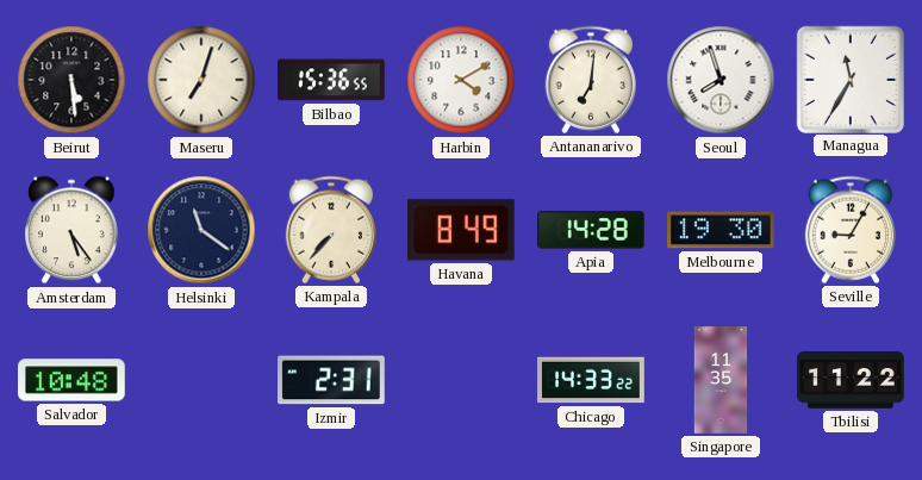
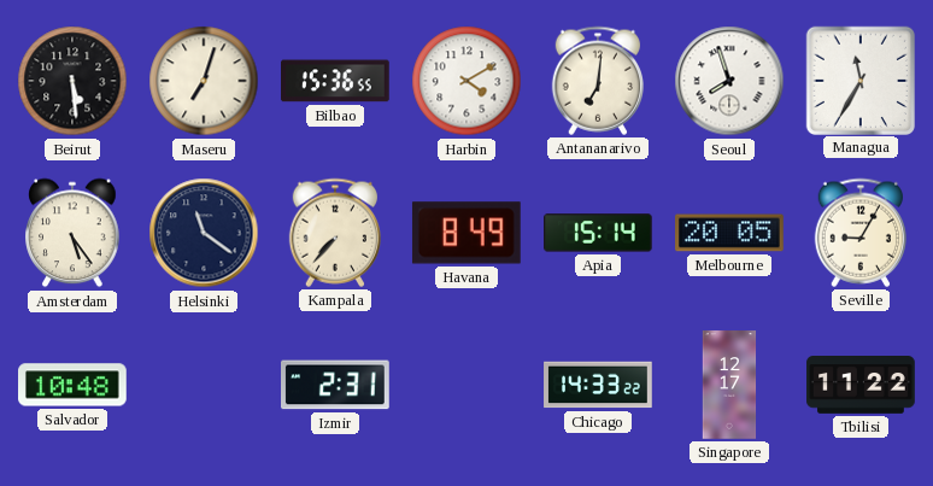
Apia: 14:28 -> 15:14
Melbourne: 19:30 -> 20:05
Singapore: 11:35 -> 12:17
